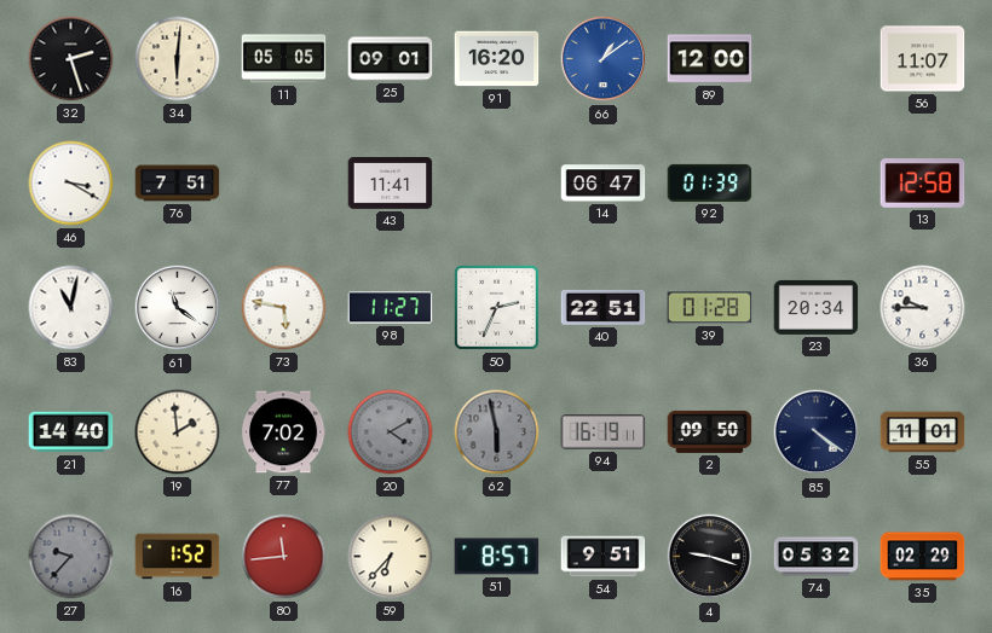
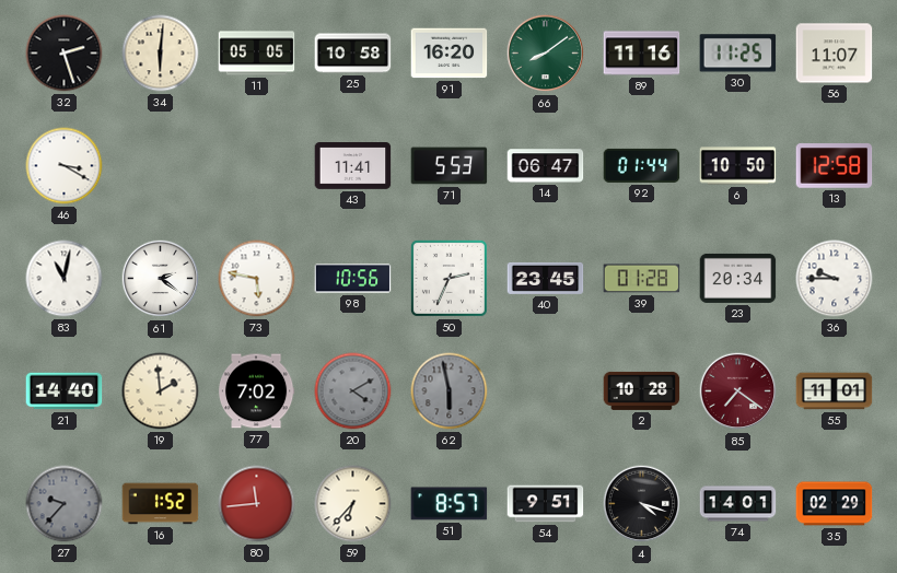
25: 09:01 -> 10:58
66: 1:09 -> 8:09
66 dial: blue -> green
89: 12:00 -> 11:16
30: none -> 11:25
76: 7:51 -> none
71: none -> 5:53
92: 01:39 -> 01:44
6: none -> 10:50
61: 11:21 -> 2:21
98: 11:27 -> 10:56
40: 22:51 -> 23:45
94: 16:19 -> none
2: 09:50 -> 10:28
85: 4:21 -> 7:21
85 dial: navy -> burgundy
4: 9:18 -> 4:18
74: 05:32 -> 14:01
